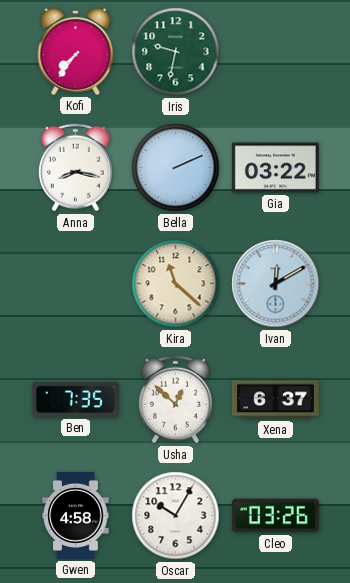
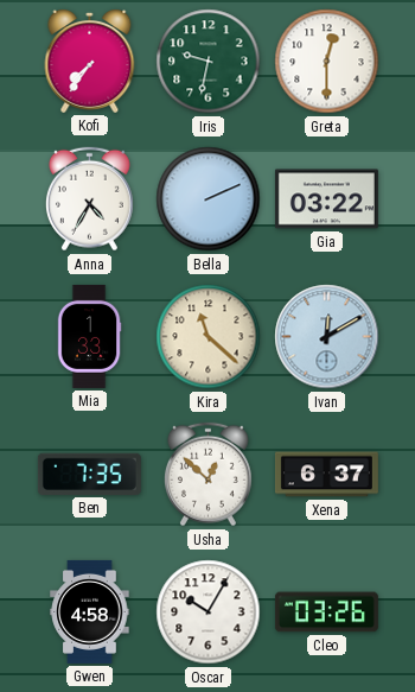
Greta: none -> 12:30
Anna: 8:17 -> 4:35
Mia: none -> 1:33
